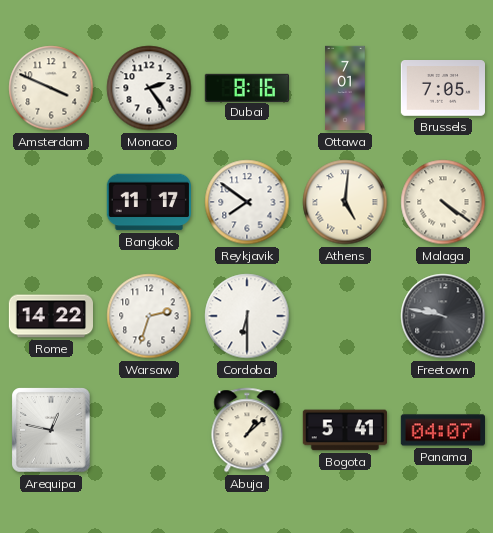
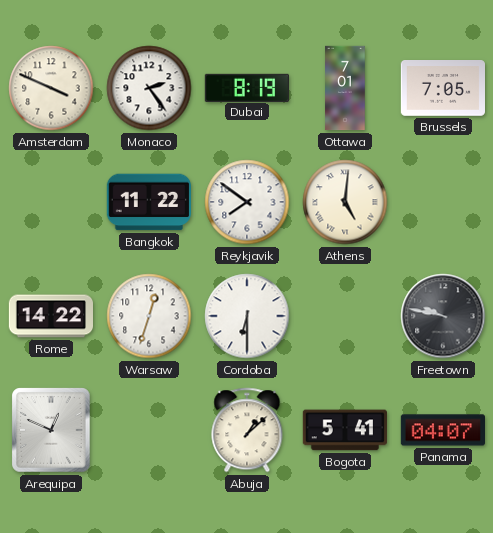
Dubai: 8:16 -> 8:19
Bangkok: 11:17 -> 11:22
Malaga: 4:21 -> none
Warsaw: 2:33 -> 12:33
Arequipa: 12:47 -> 12:49
